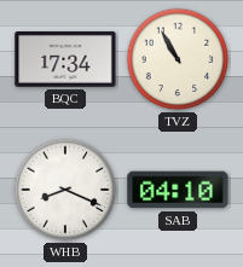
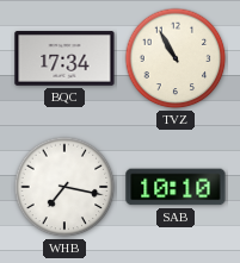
WHB: 8:19 -> 7:17
SAB: 04:10 -> 10:10
